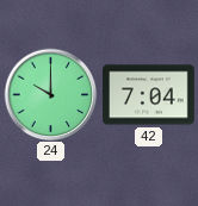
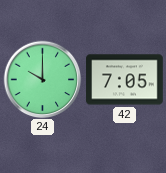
42: 7:04 -> 7:05
